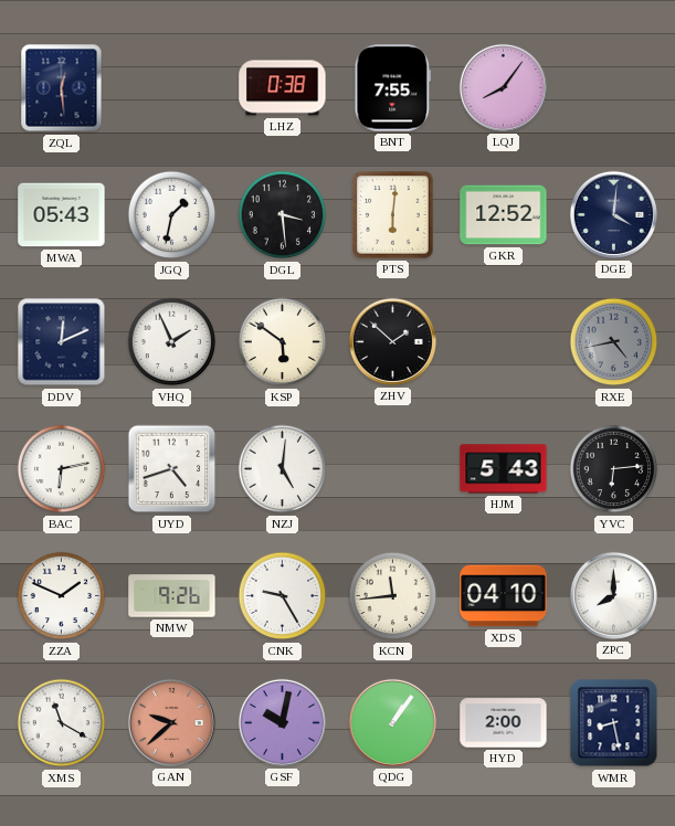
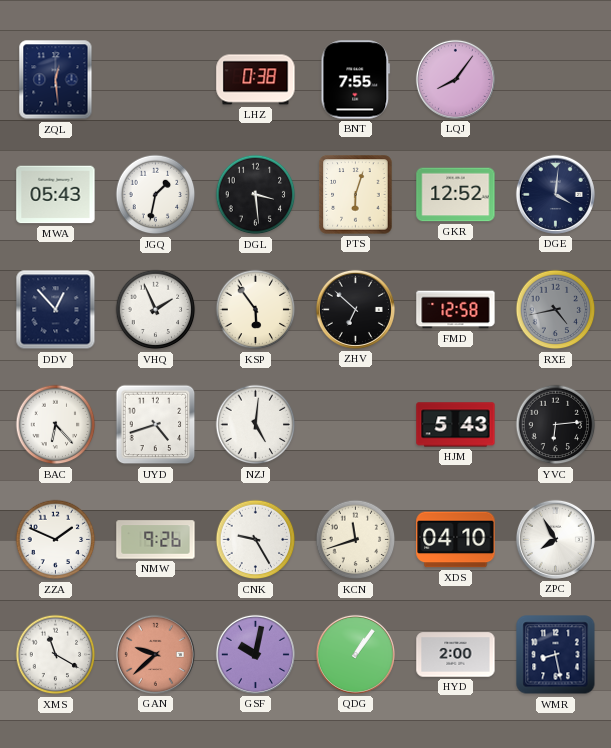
PTS: 6:01 -> 6:03
DDV: 12:11 -> 12:53
KSP: 5:51 -> 5:54
ZHV: 1:52 -> 6:52
FMD: none -> 12:58
BAC: 6:13 -> 6:23
KCN: 11:44 -> 11:42
ZPC: 8:00 -> 7:55
